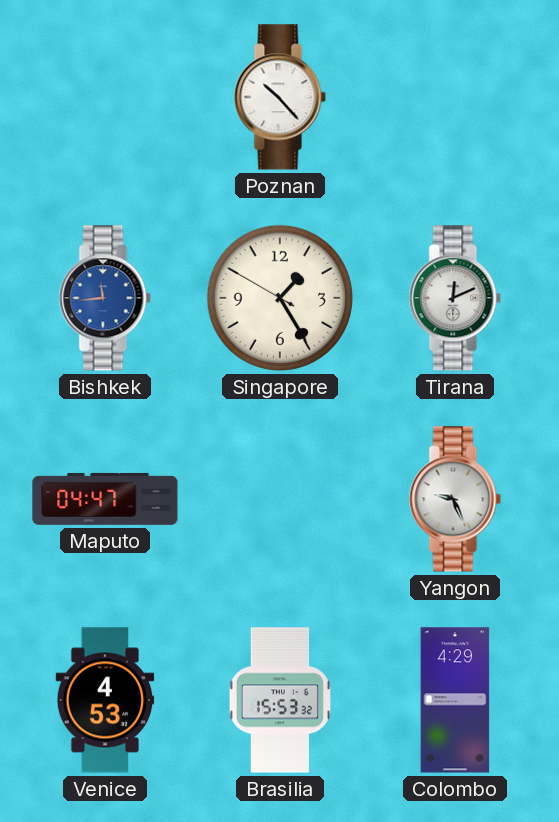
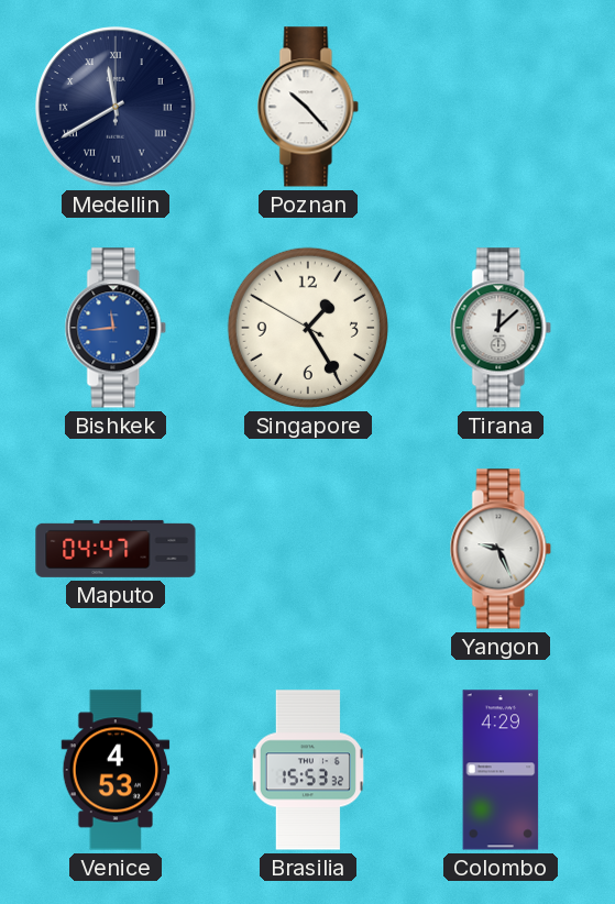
Medellin: none -> 11:40
Tirana: 12:11 -> 12:08
